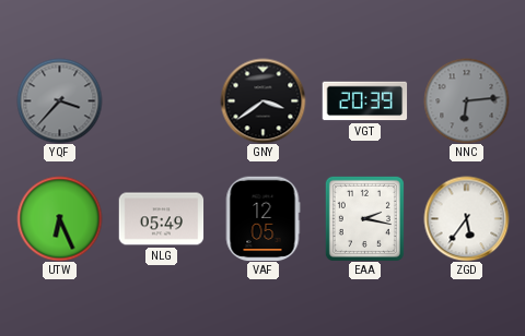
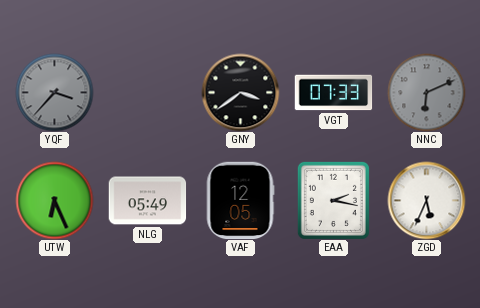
VGT: 20:39 -> 07:33
NNC: 6:14 -> 6:11
ZGD: 5:36 -> 5:34
